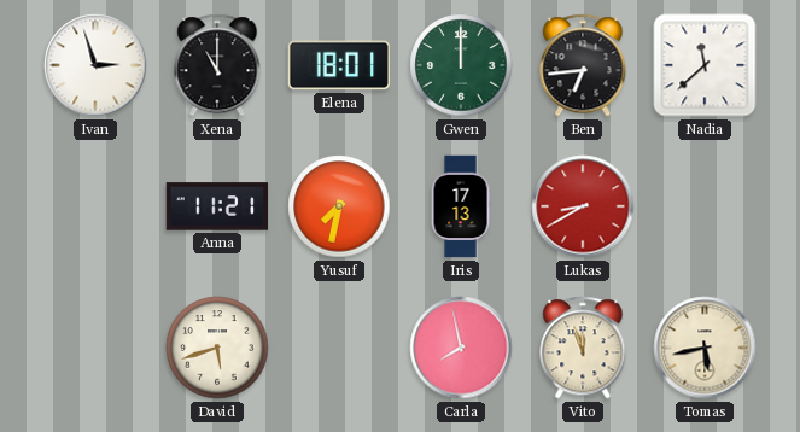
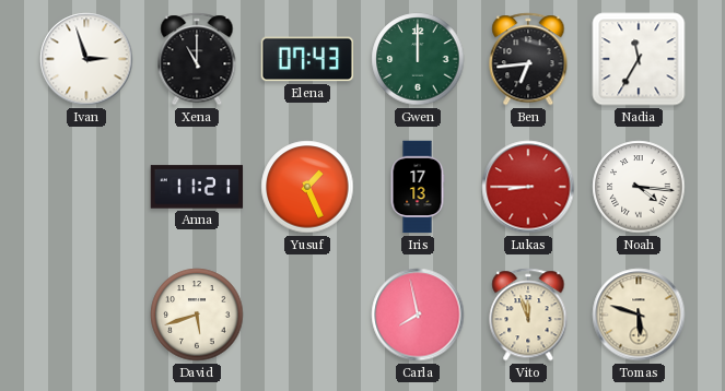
Elena: 18:01 -> 07:43
Nadia: 11:38 -> 11:35
Yusuf: 7:32 -> 1:26
Lukas: 8:40 -> 8:45
Noah: none -> 4:16
Tomas: 5:43 -> 5:48
